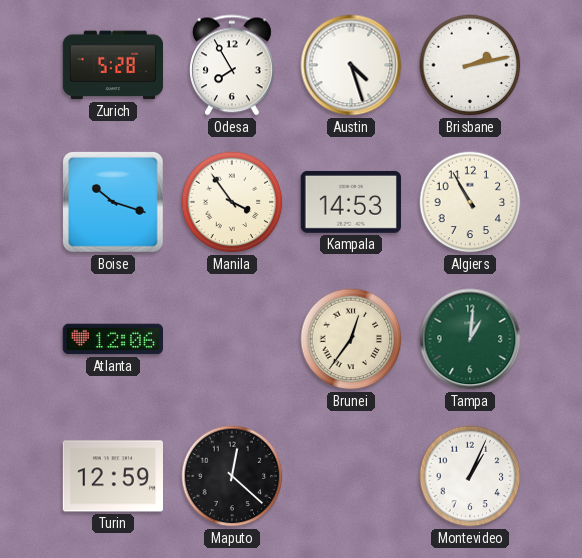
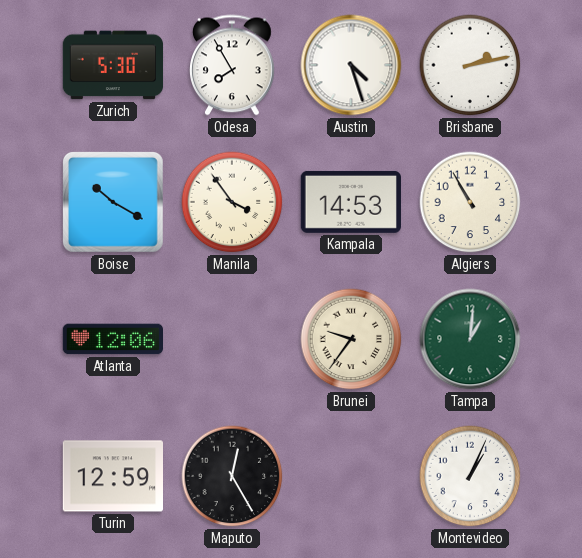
Zurich: 5:28 -> 5:30
Boise: 10:18 -> 10:20
Brunei: 12:36 -> 9:36
Maputo: 12:22 -> 12:25
